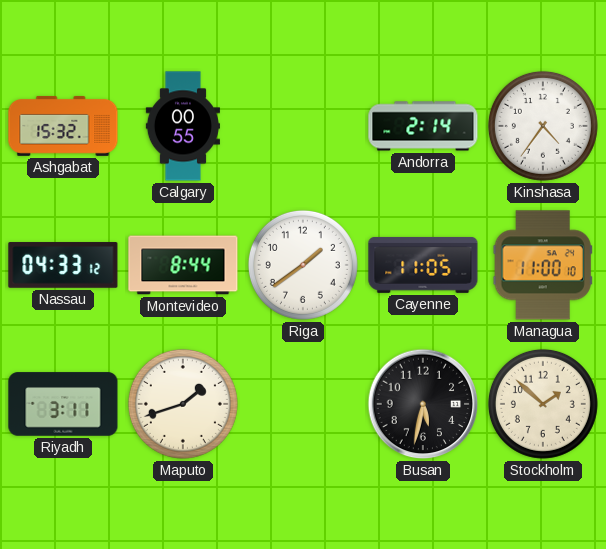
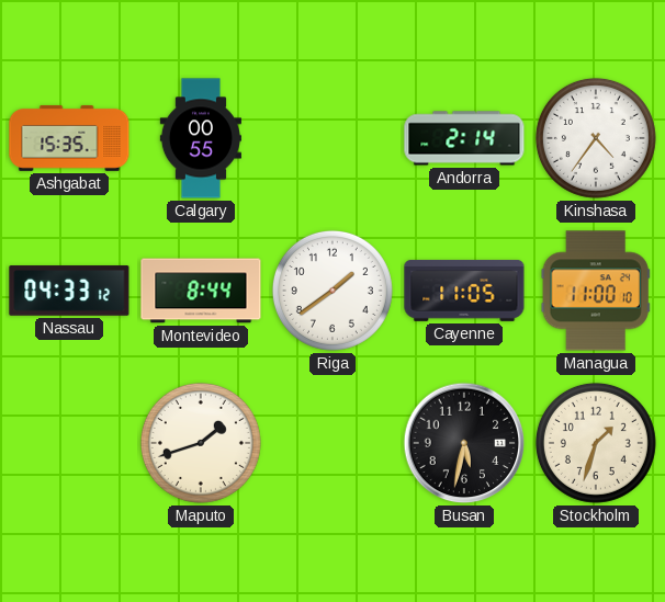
Ashgabat: 15:32 -> 15:35
Riyadh: 3:11 -> none
Stockholm: 1:52 -> 1:33
